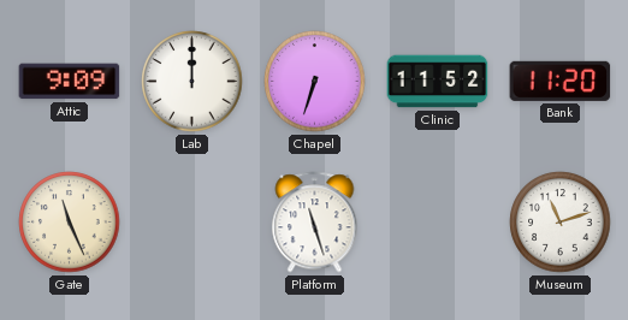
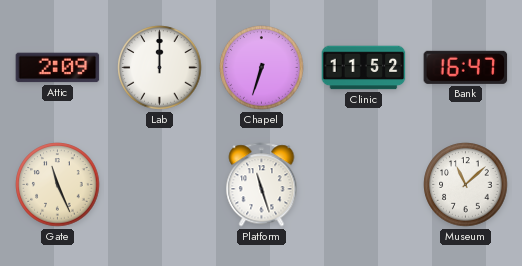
Attic: 9:09 -> 2:09
Bank: 11:20 -> 16:47
Museum: 11:12 -> 11:08
